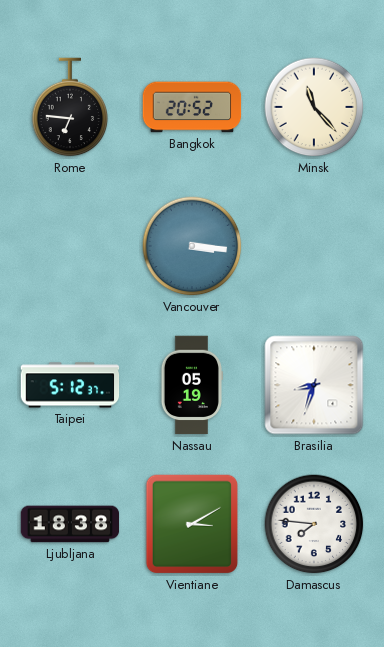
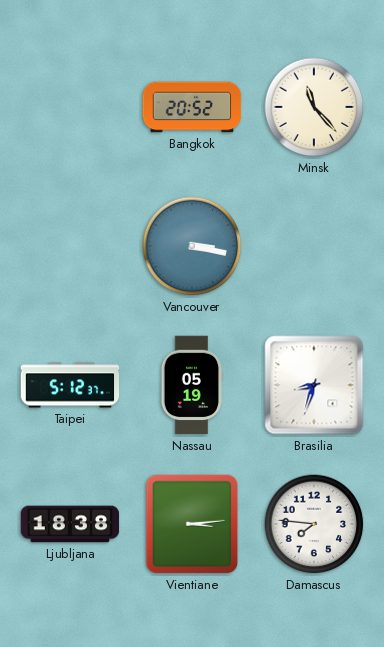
Rome: 6:46 -> none
Vancouver: 3:16 -> 3:17
Vientiane: 3:10 -> 3:14
